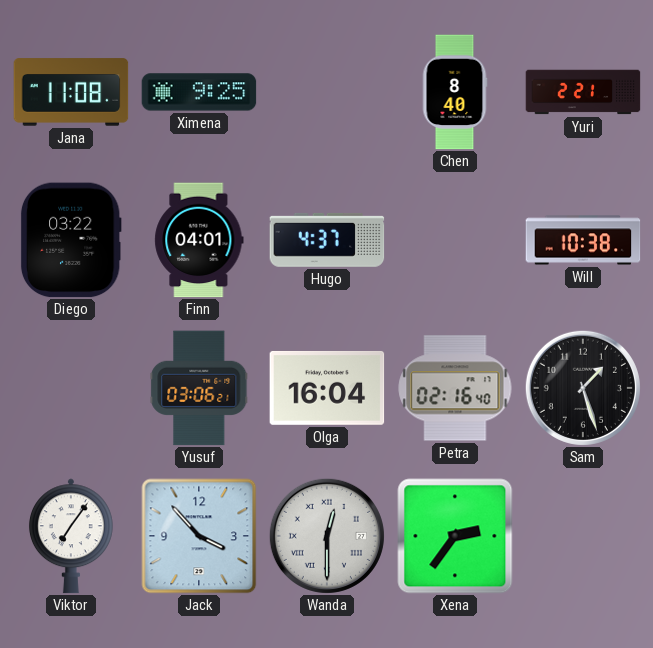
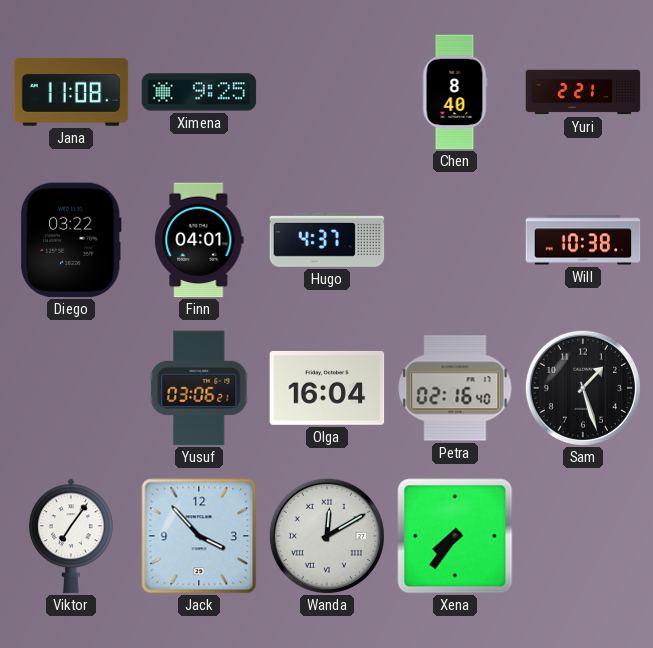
Wanda: 12:30 -> 12:10
Xena: 2:36 -> 7:36
